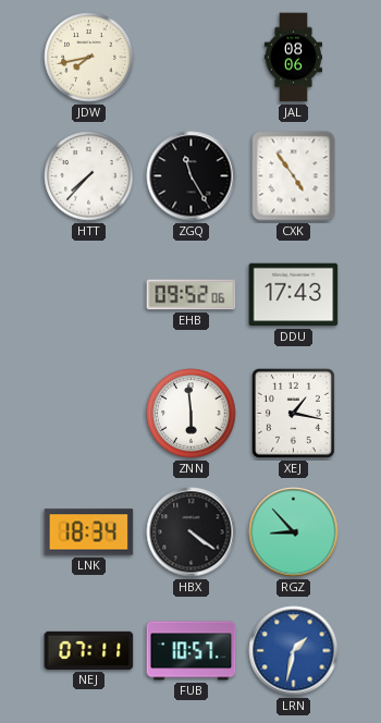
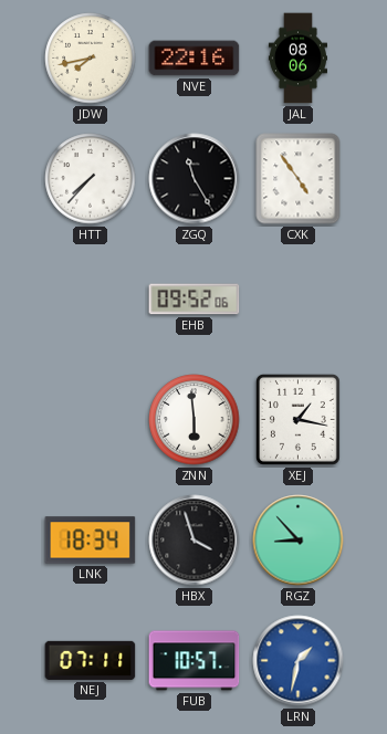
NVE: none -> 22:16
DDU: 17:43 -> none
HBX: 4:21 -> 3:57
